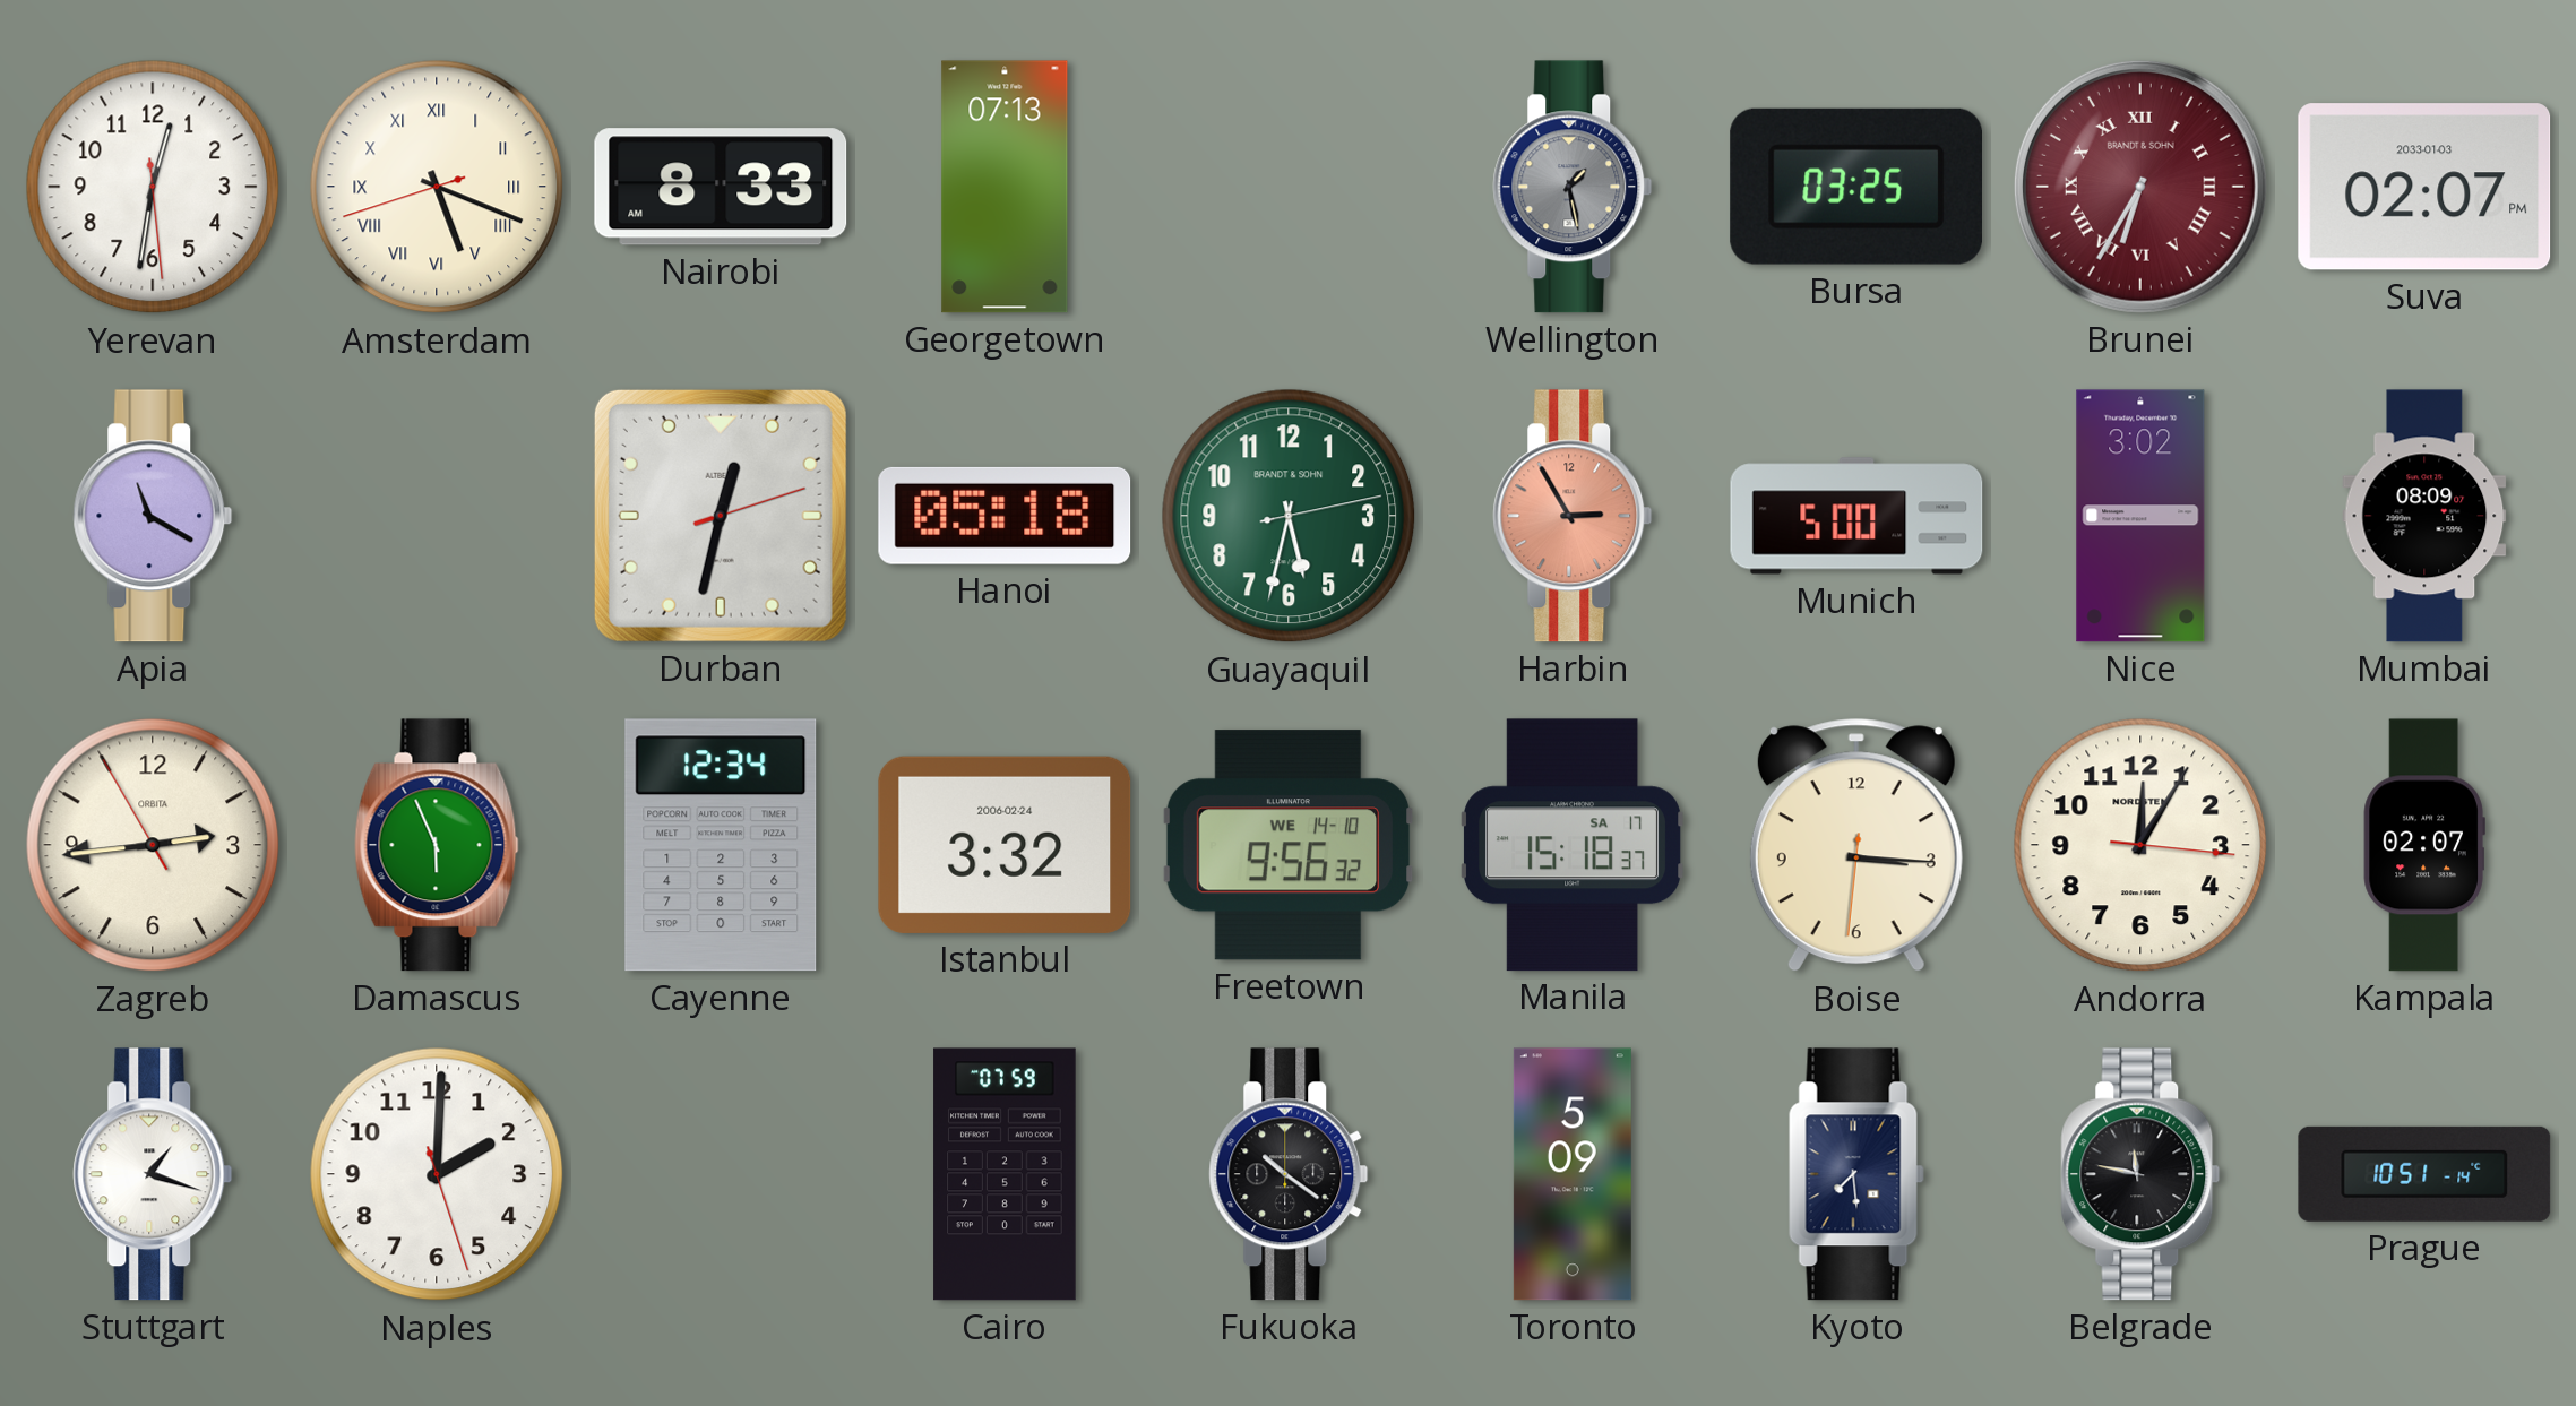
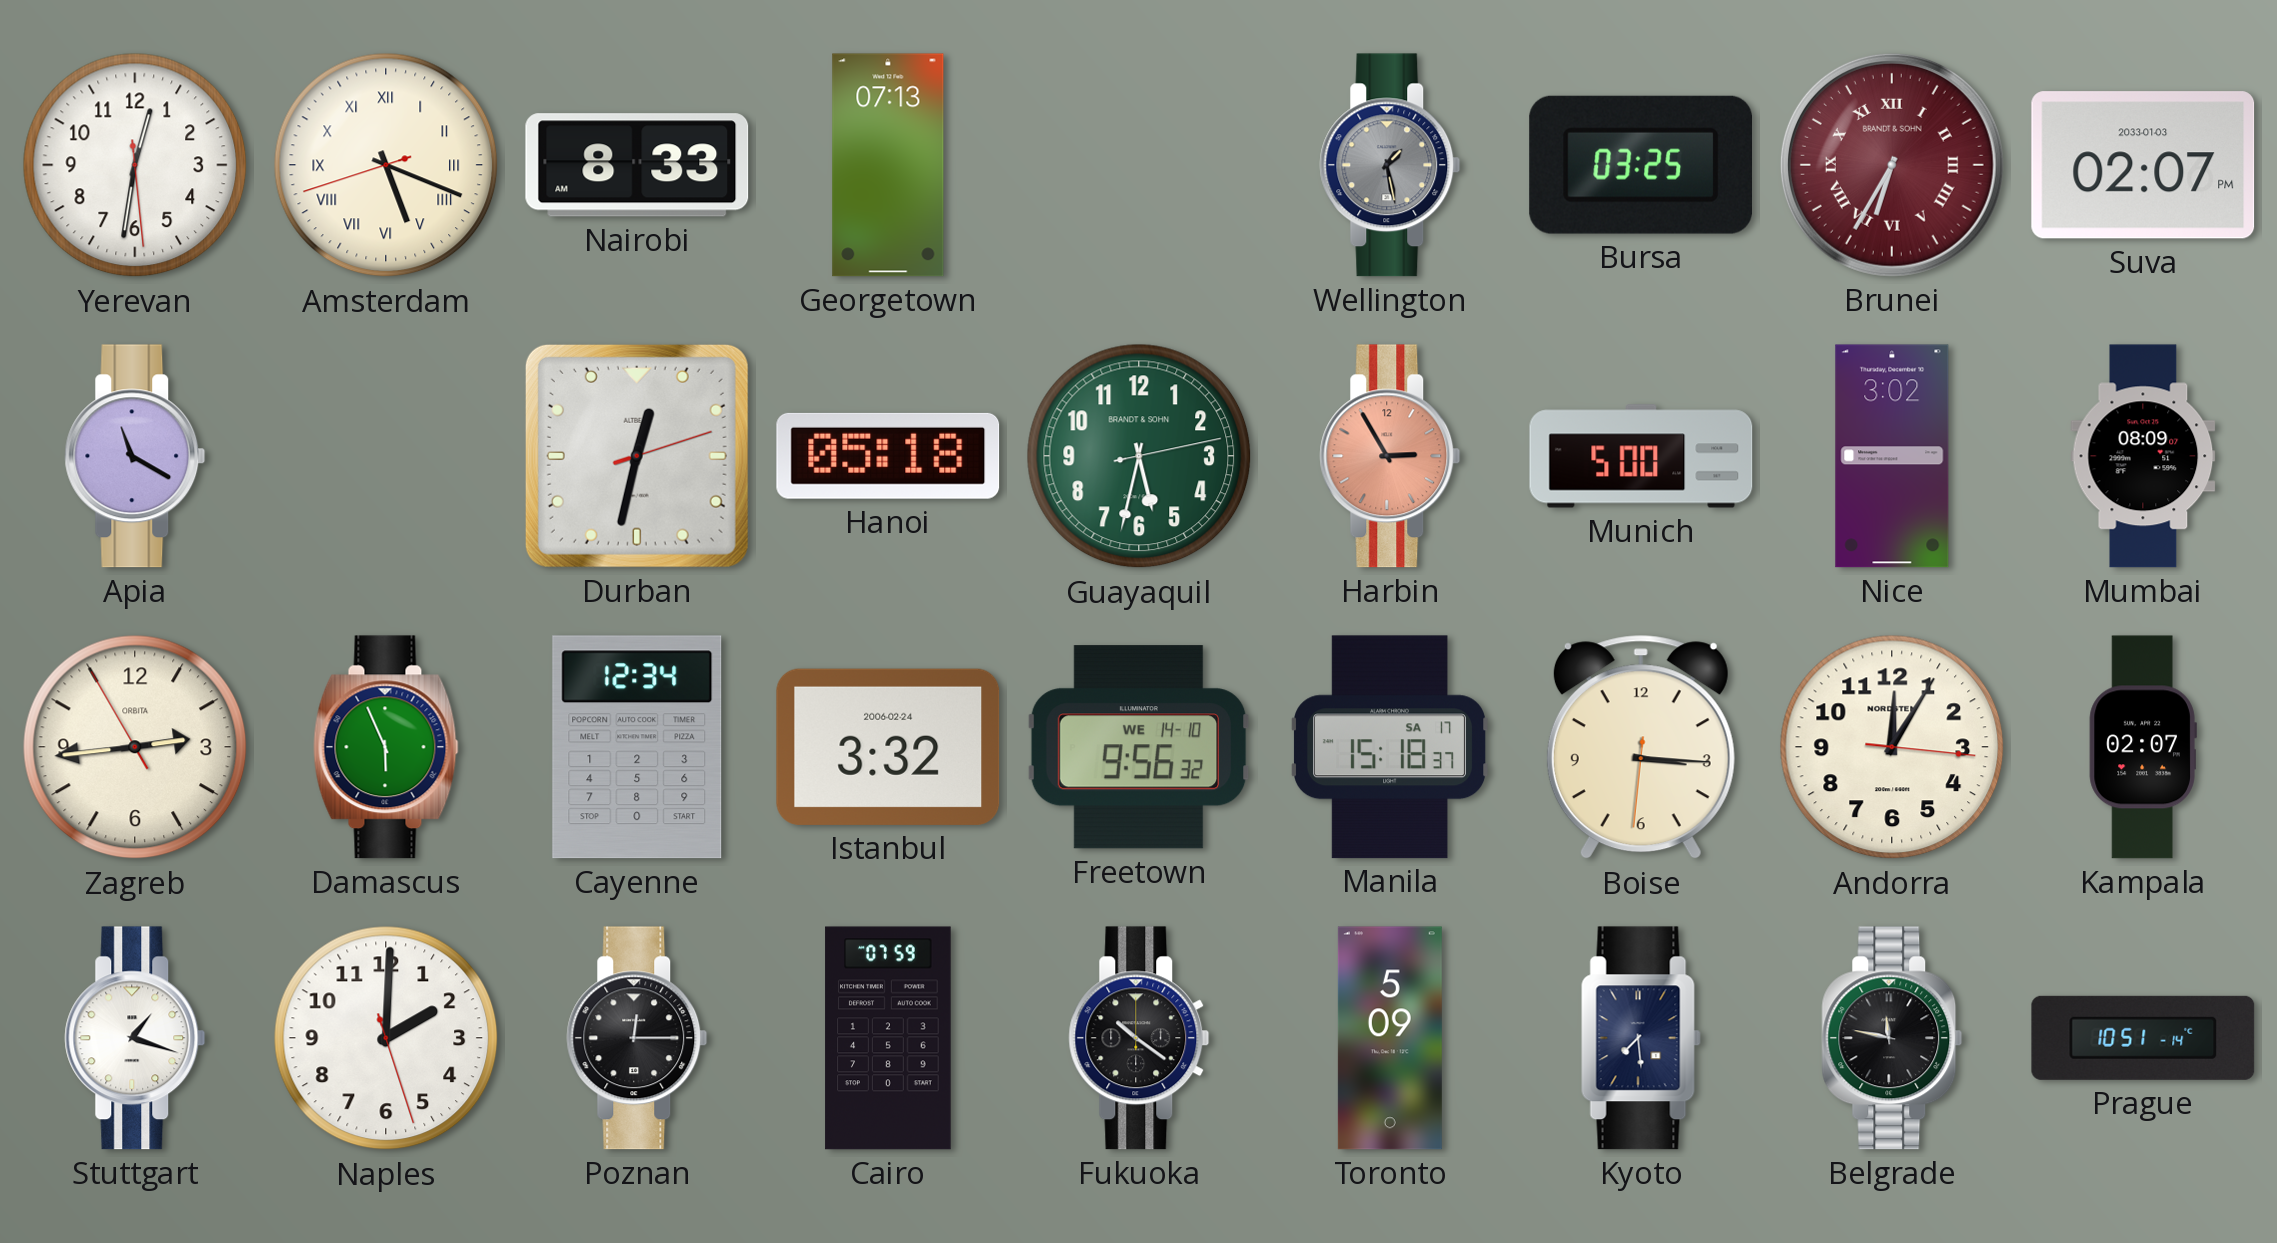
Poznan: none -> 12:15
